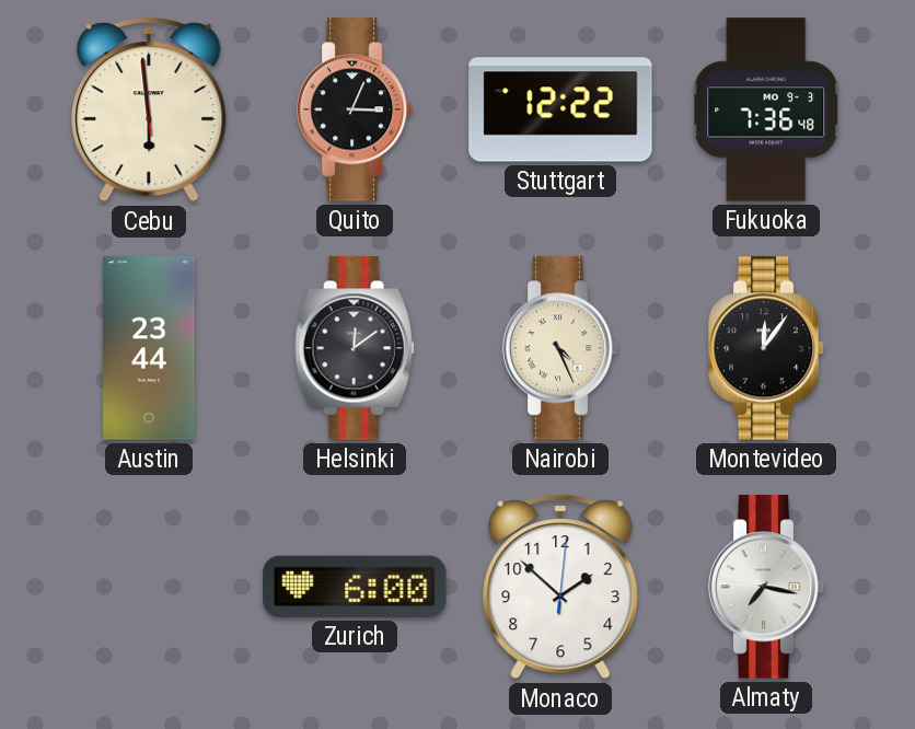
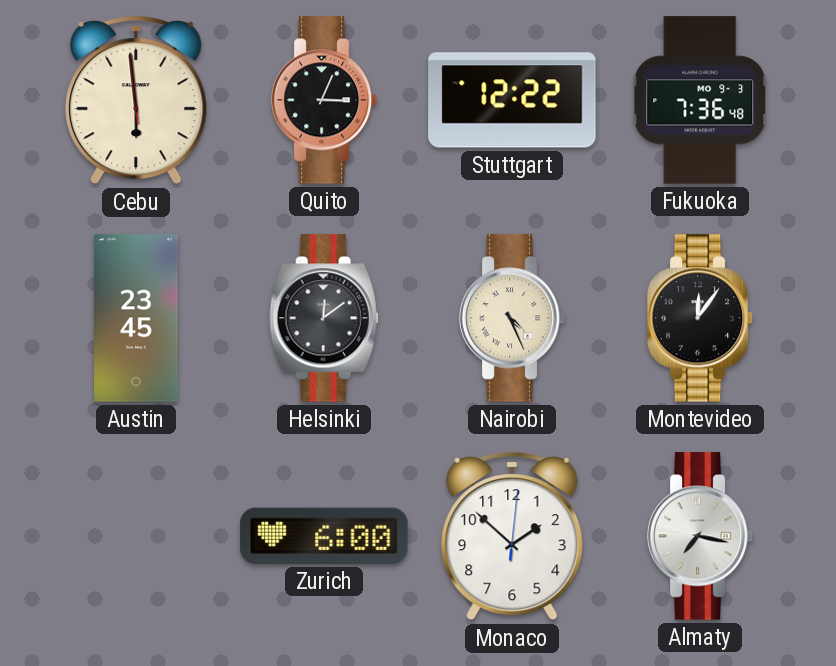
Austin: 23:44 -> 23:45
